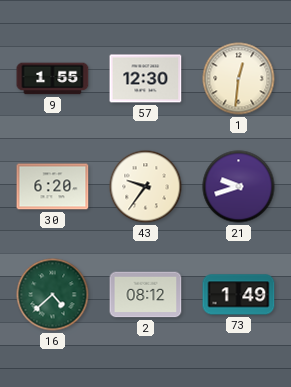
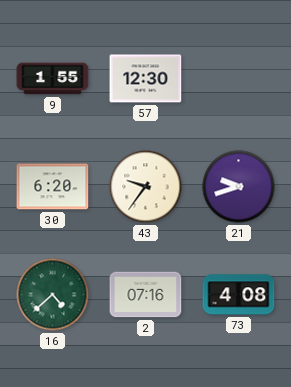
1: 12:31 -> none
2: 08:12 -> 07:16
73: 1:49 -> 4:08
